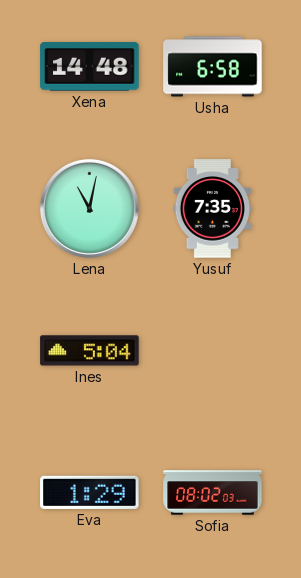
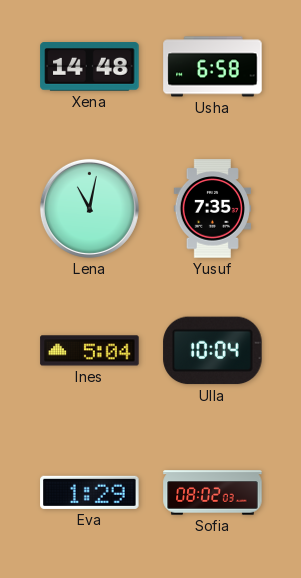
Ulla: none -> 10:04
